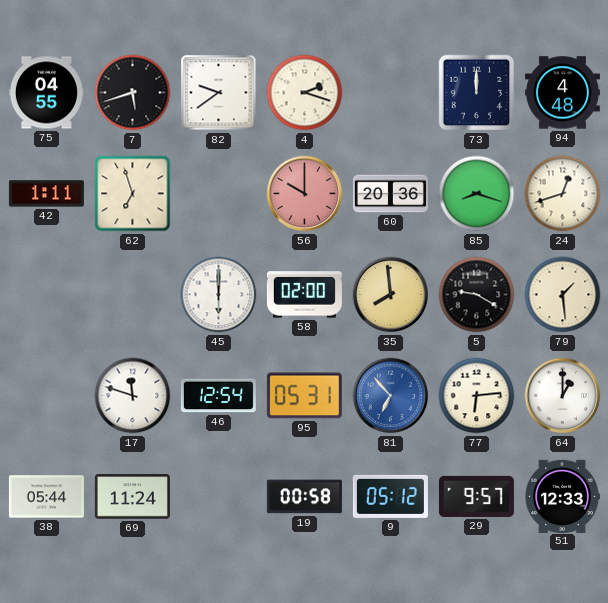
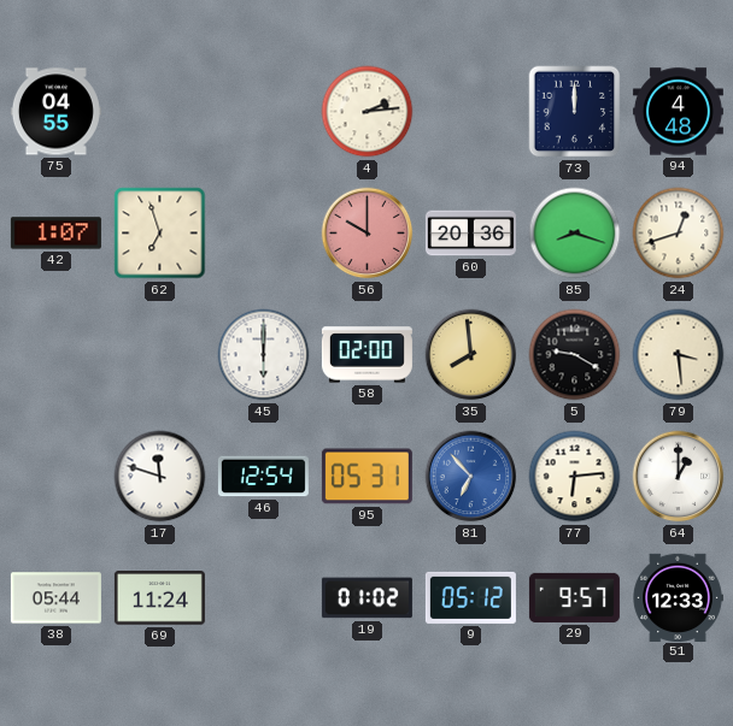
7: 5:42 -> none
82: 9:39 -> none
4: 2:18 -> 2:14
42: 1:11 -> 1:07
79: 1:29 -> 3:29
19: 00:58 -> 01:02
